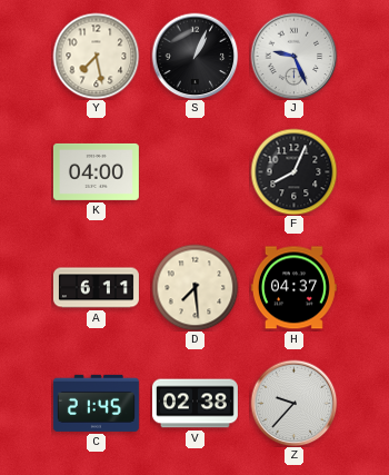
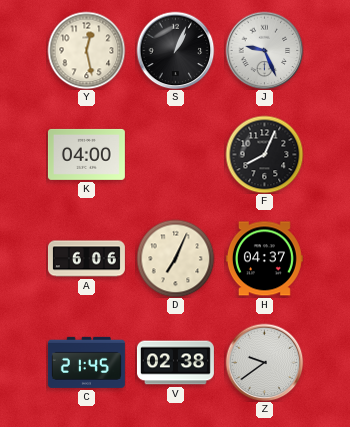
Y: 7:28 -> 12:28
A: 6:11 -> 6:06
D: 7:29 -> 7:04
Z: 9:37 -> 9:39
